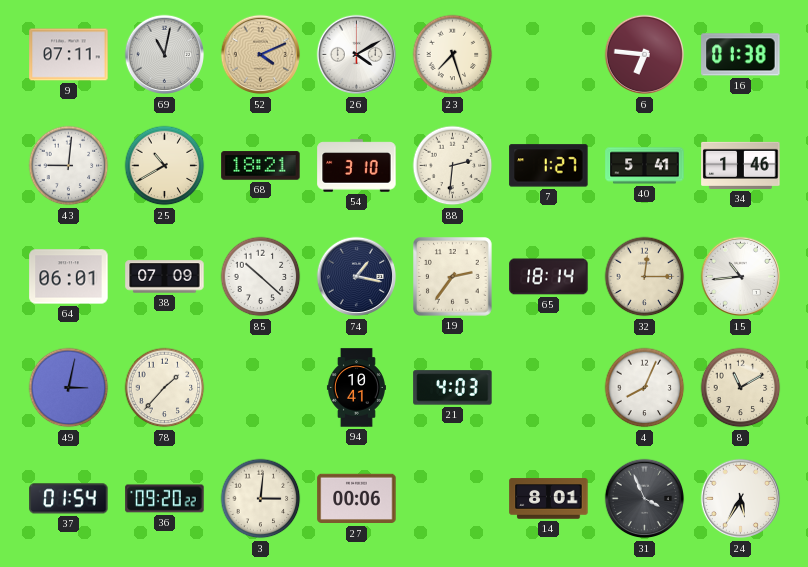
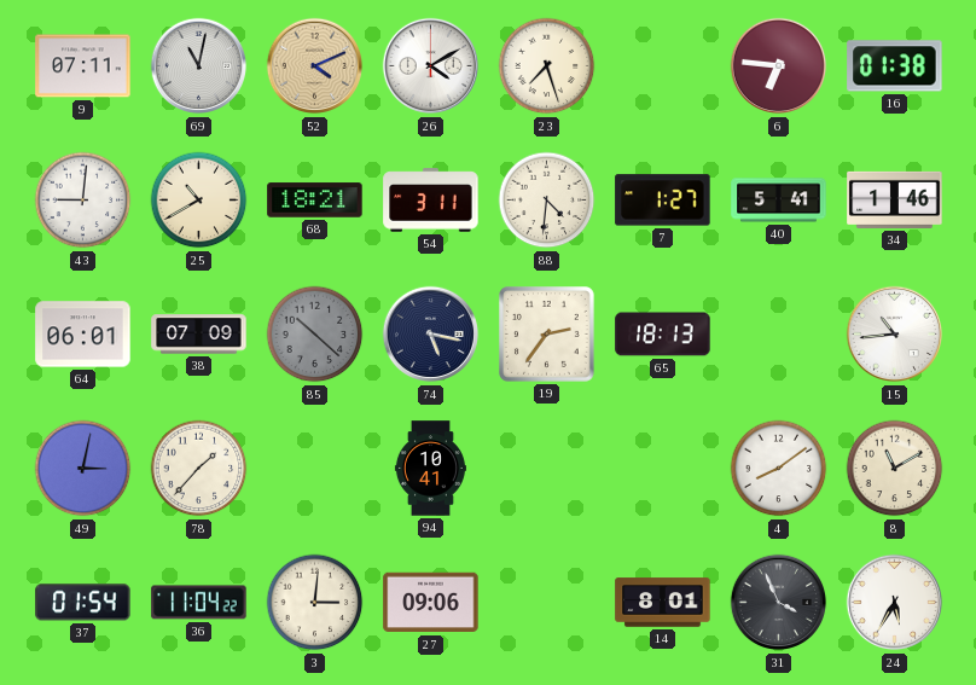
54: 3:10 -> 3:11
88: 2:31 -> 4:31
85 dial: white -> grey
74: 1:17 -> 5:17
65: 18:14 -> 18:13
32: 12:15 -> none
21: 4:03 -> none
4: 8:04 -> 8:09
36: 09:20 -> 11:04
27: 00:06 -> 09:06
